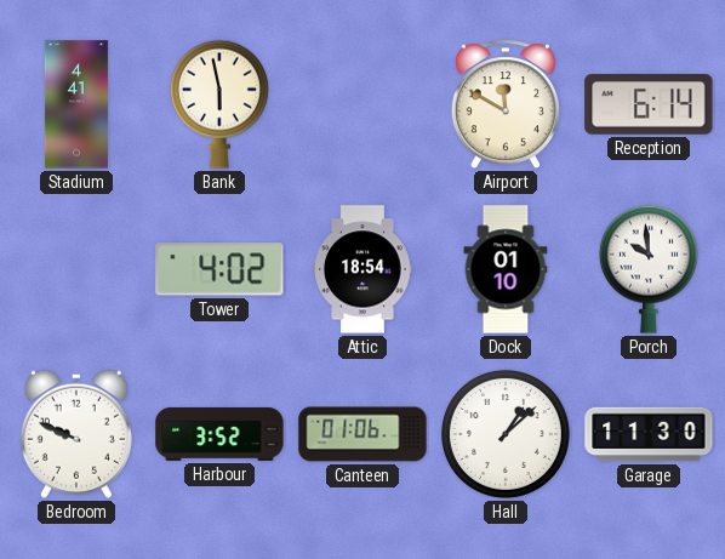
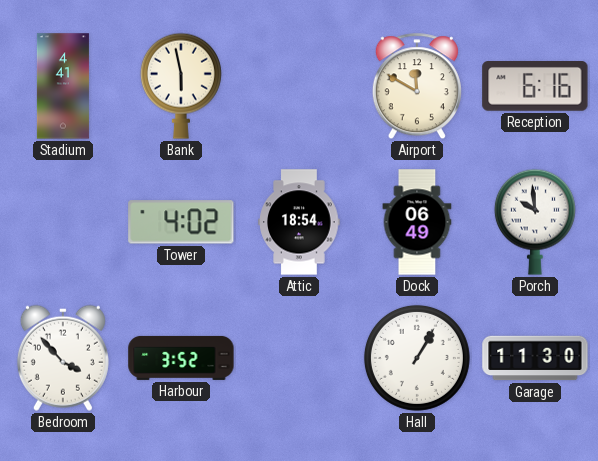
Reception: 6:14 -> 6:16
Dock: 01:10 -> 06:49
Bedroom: 9:49 -> 3:53
Canteen: 01:06 -> none
Hall: 1:08 -> 1:05
